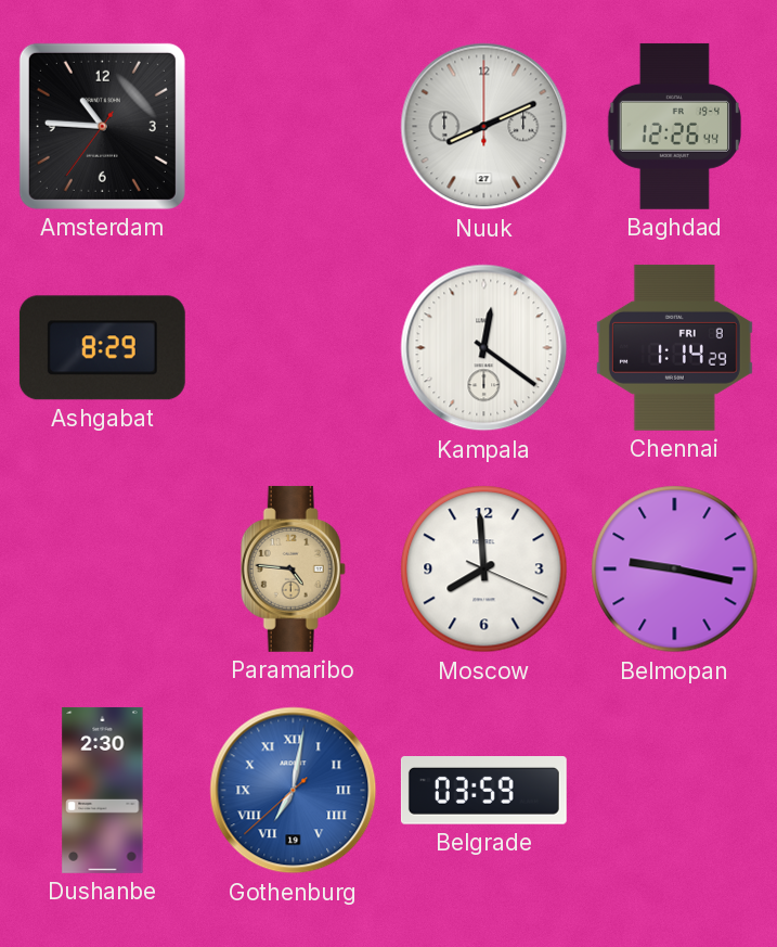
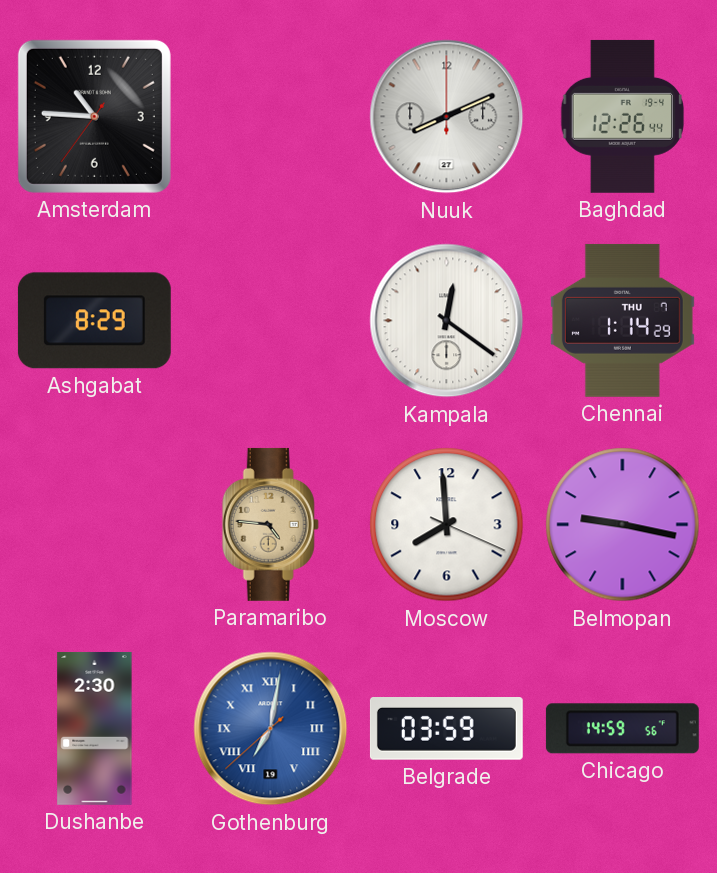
Chennai date: FRI 8 -> THU 7
Chicago: none -> 14:59
